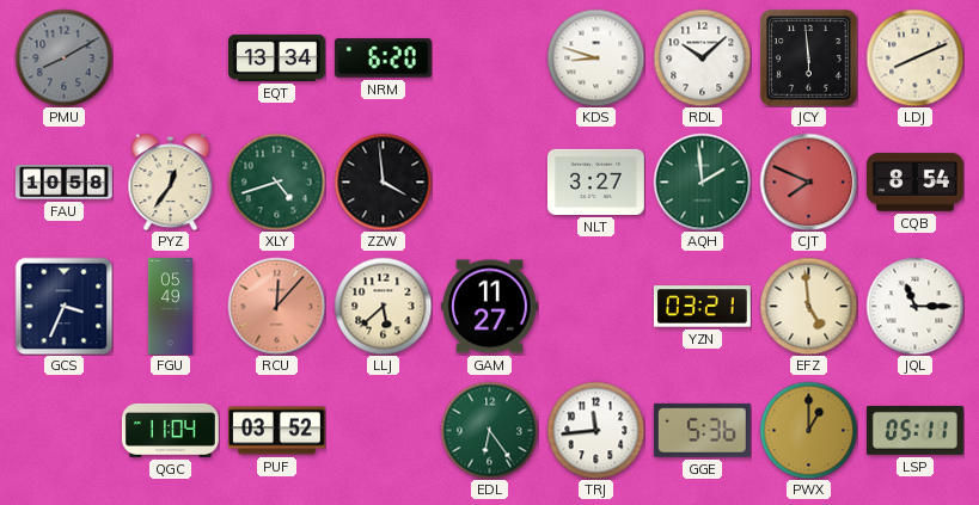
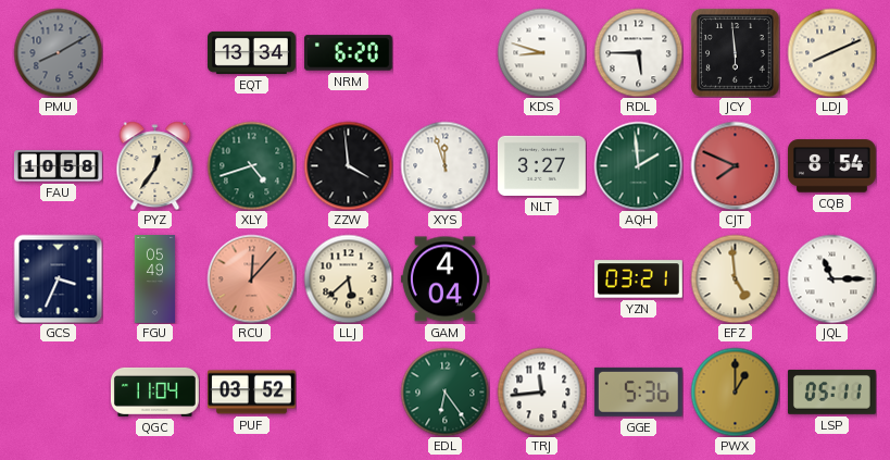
RDL: 10:08 -> 5:45
XYS: none -> 11:57
GAM: 11:27 -> 4:04
